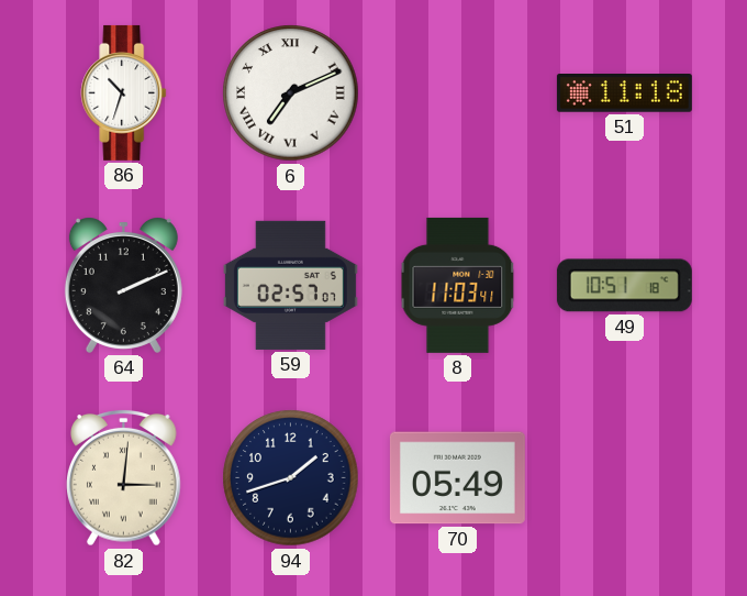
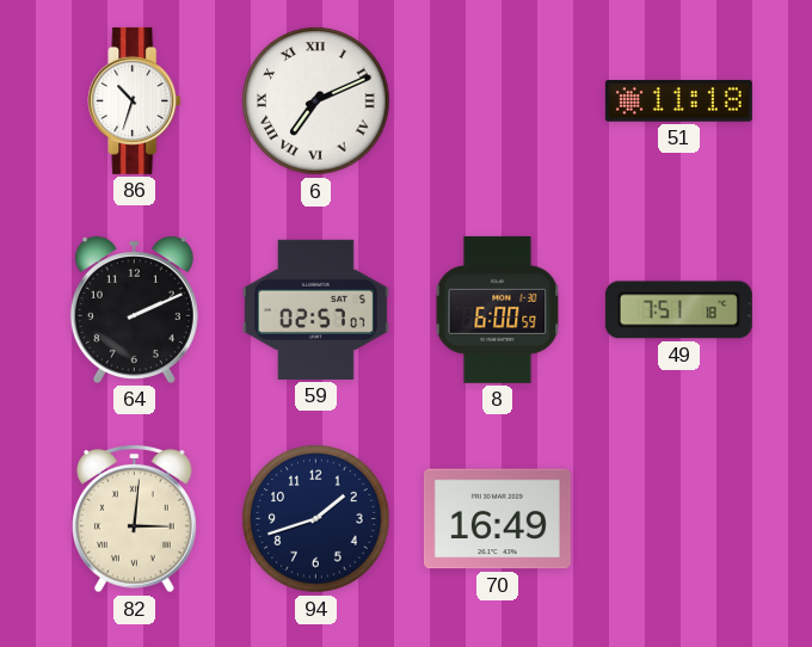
8: 11:03 -> 6:00
49: 10:51 -> 7:51
70: 05:49 -> 16:49
